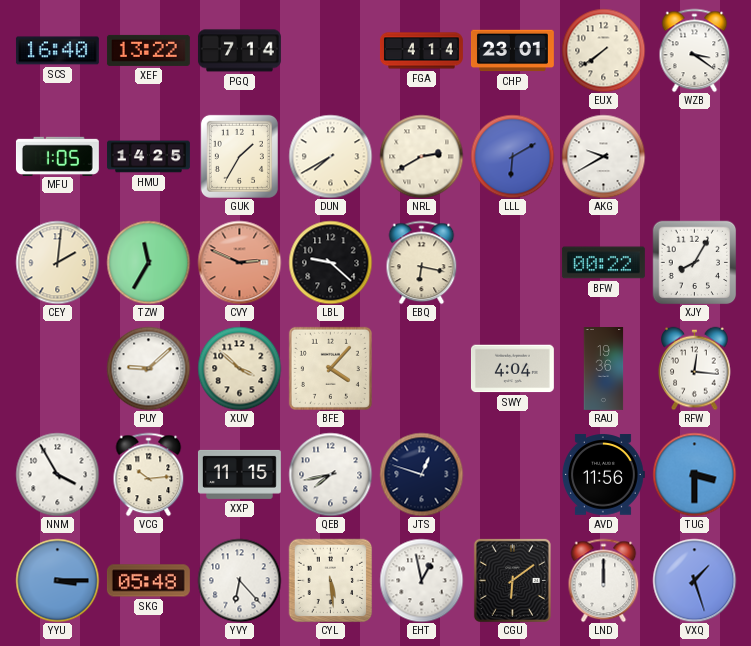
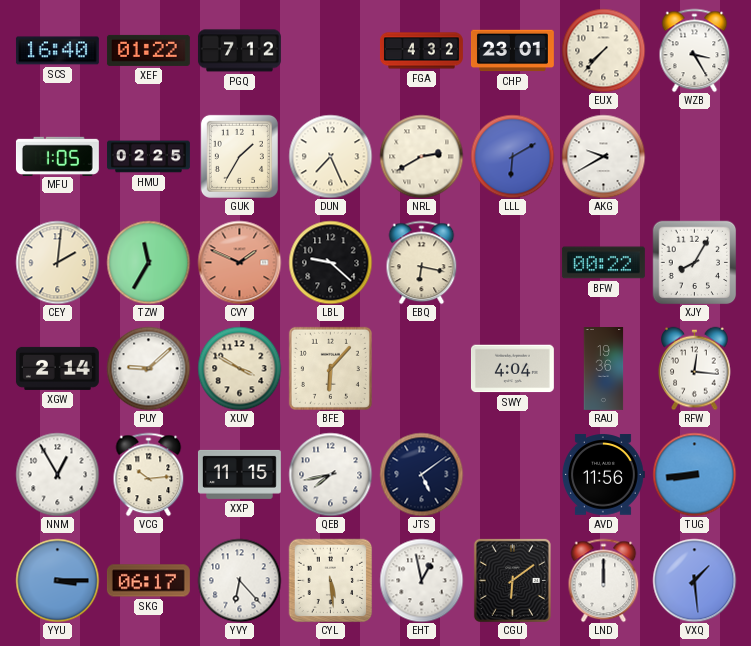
XEF: 13:22 -> 01:22
PGQ: 7:14 -> 7:12
FGA: 4:14 -> 4:32
EUX: 7:39 -> 7:37
WZB: 3:21 -> 3:25
HMU: 14:25 -> 02:25
DUN: 7:40 -> 7:26
CVY: 2:49 -> 1:49
XGW: none -> 2:14
XUV: 3:52 -> 3:50
BFE: 4:07 -> 6:07
NNM: 3:55 -> 12:55
JTS: 12:48 -> 5:09
TUG: 3:30 -> 8:44
SKG: 05:48 -> 06:17
VXQ: 1:27 -> 1:29
